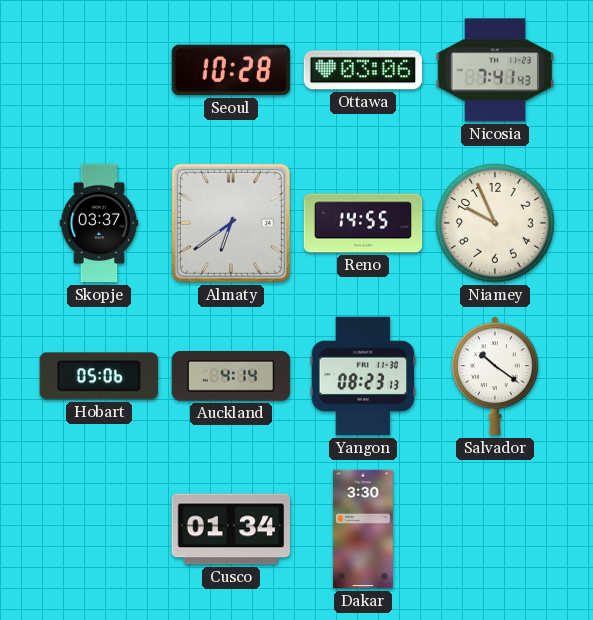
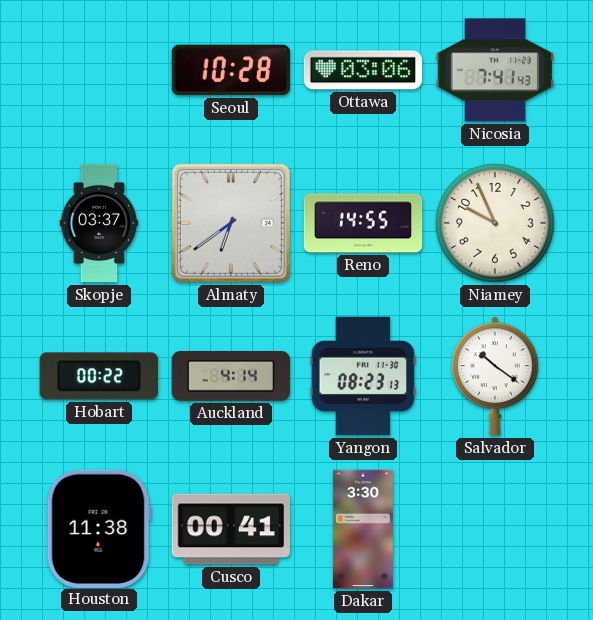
Hobart: 05:06 -> 00:22
Houston: none -> 11:38
Cusco: 01:34 -> 00:41
